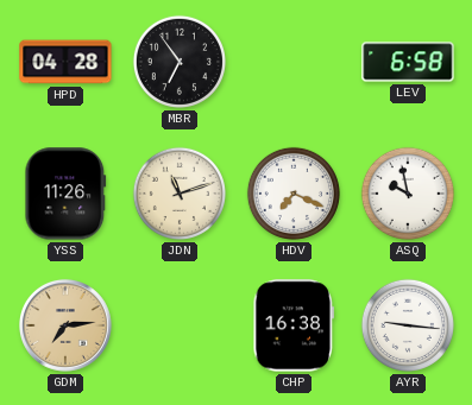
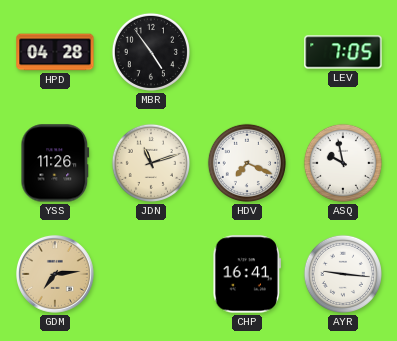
MBR: 6:54 -> 4:54
LEV: 6:58 -> 7:05
CHP: 16:38 -> 16:41
